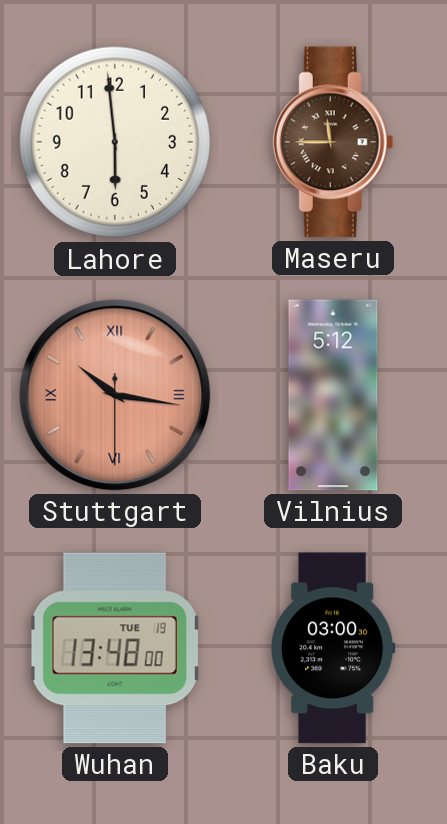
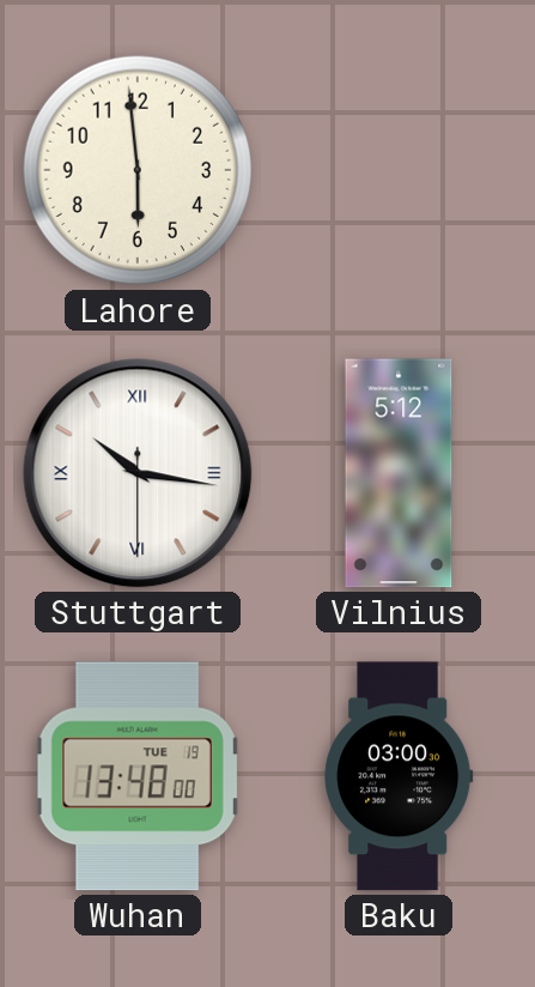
Maseru: 11:45 -> none
Stuttgart dial: salmon -> white
